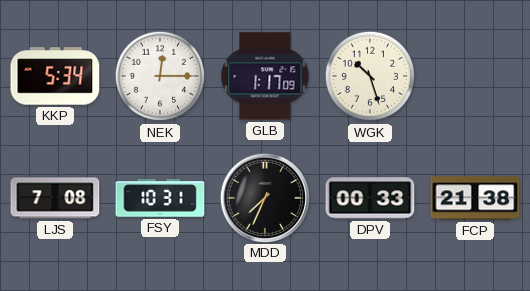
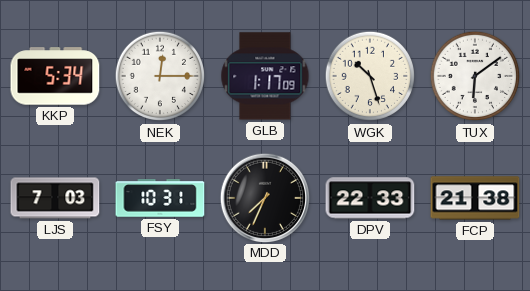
TUX: none -> 6:09
LJS: 7:08 -> 7:03
DPV: 00:33 -> 22:33
